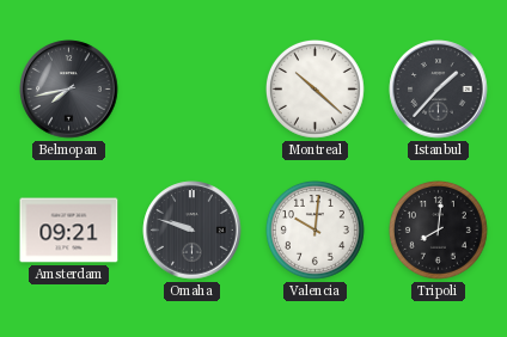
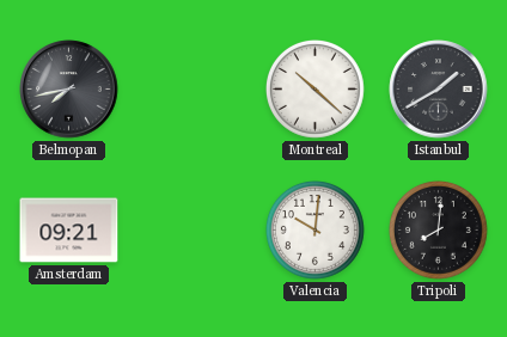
Istanbul: 1:37 -> 1:40
Omaha: 9:48 -> none
